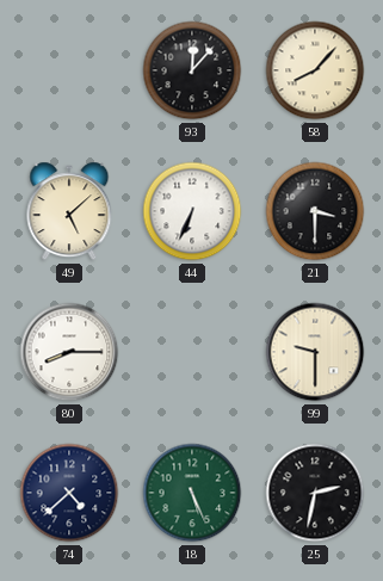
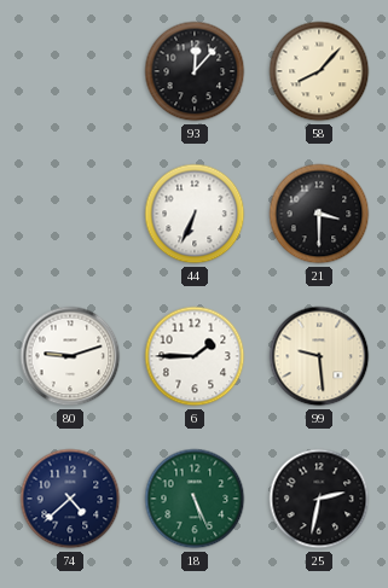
49: 5:08 -> none
80: 8:15 -> 9:12
6: none -> 1:45
99: 9:30 -> 9:29
